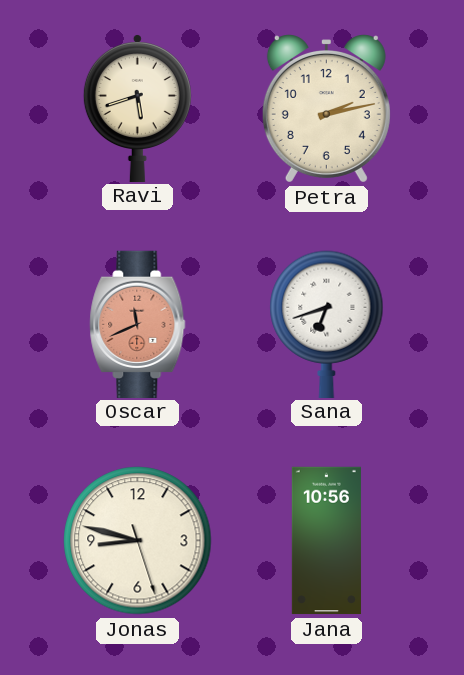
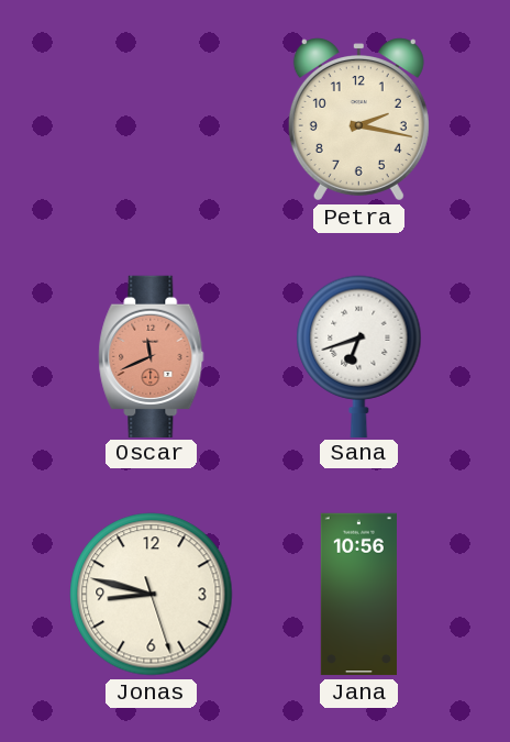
Ravi: 5:42 -> none
Petra: 2:13 -> 2:17
